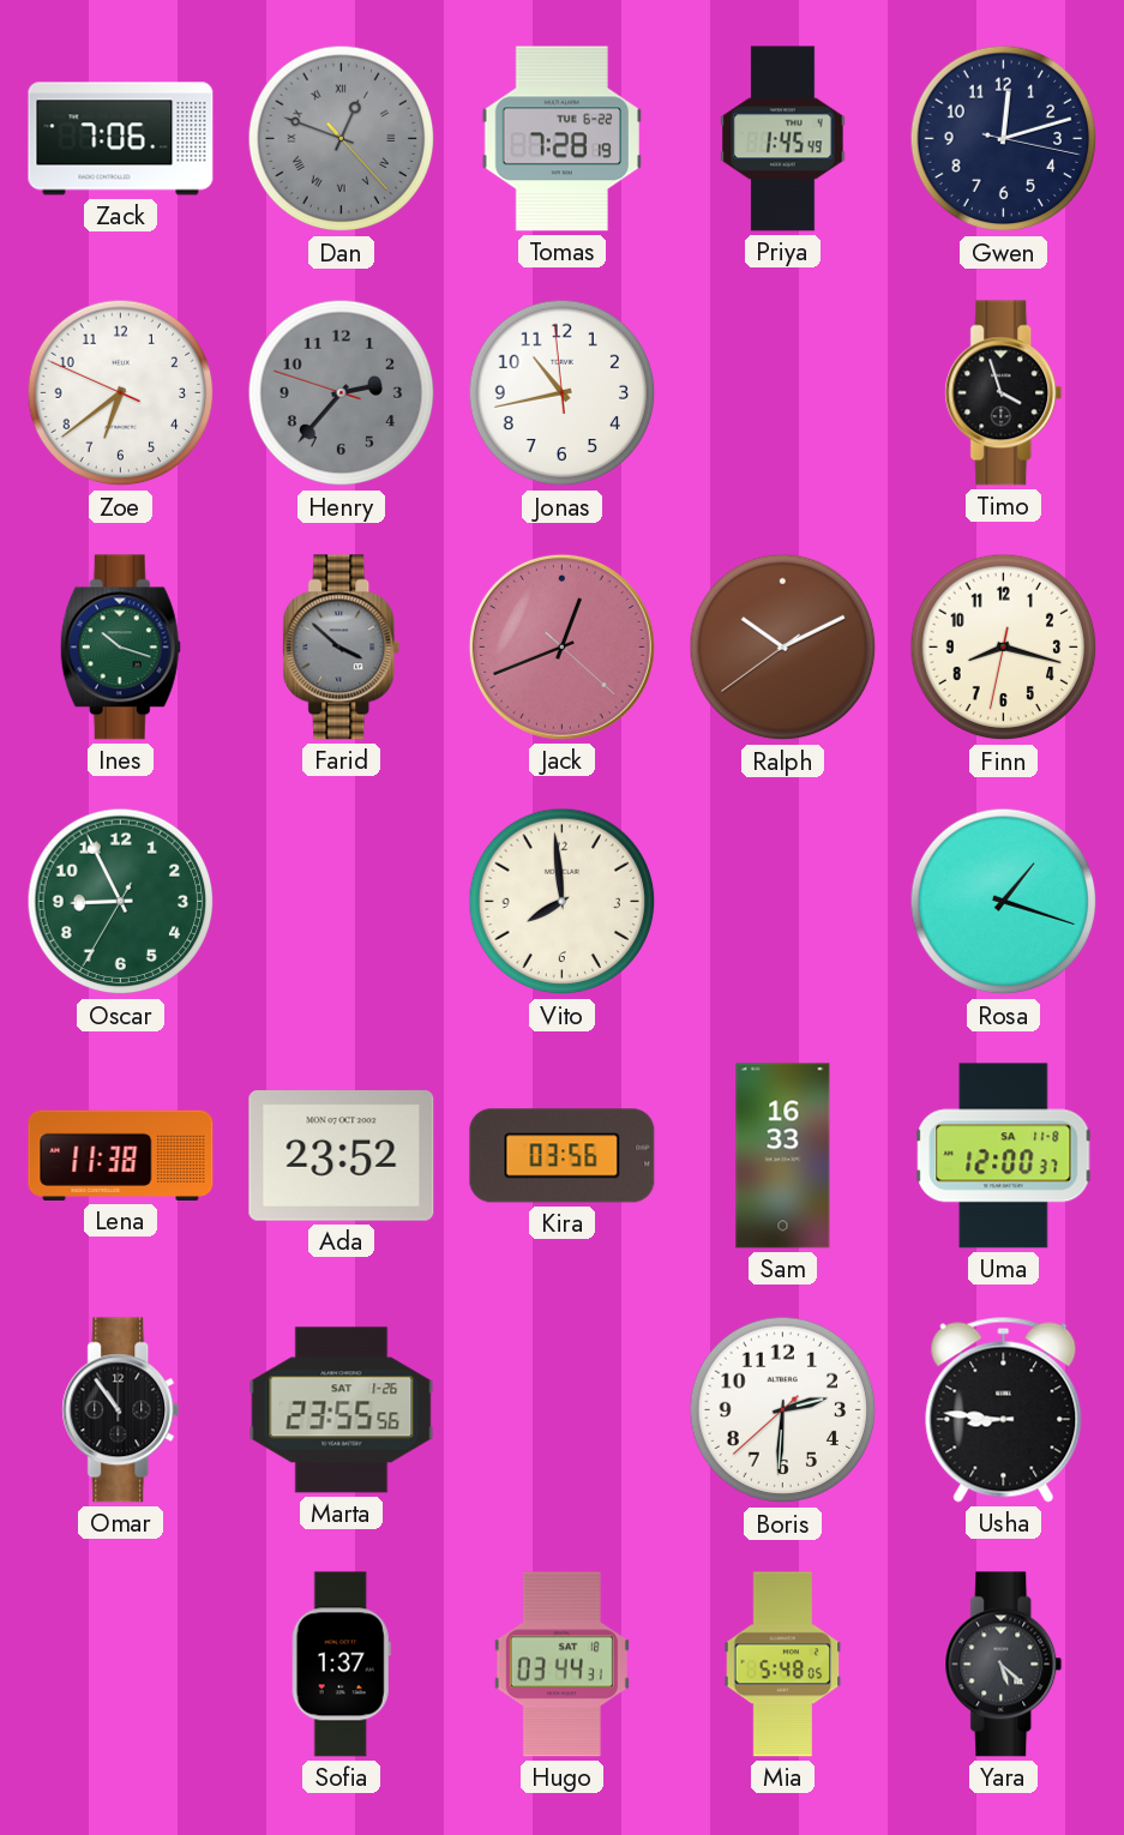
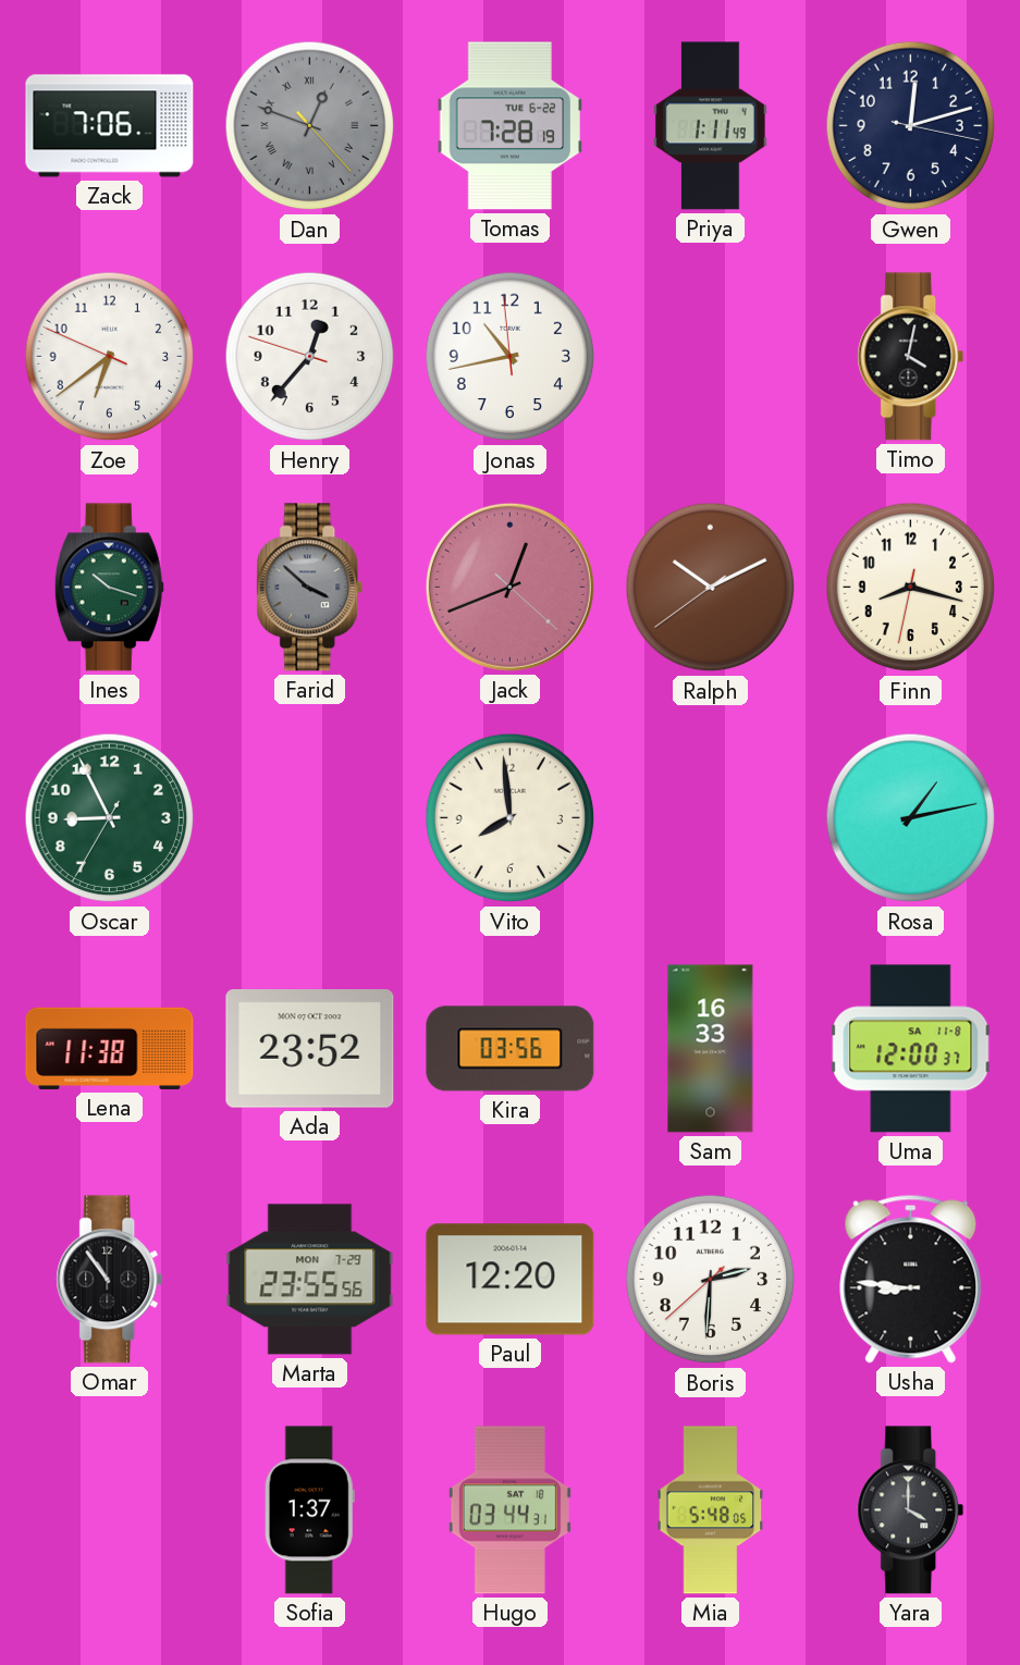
Priya: 1:45 -> 1:11
Henry: 2:36 -> 12:36
Henry dial: grey -> white
Timo: 3:57 -> 4:02
Rosa: 1:18 -> 1:13
Marta date: SAT 1-26 -> MON 7-29
Paul: none -> 12:20
Yara: 5:22 -> 4:00
